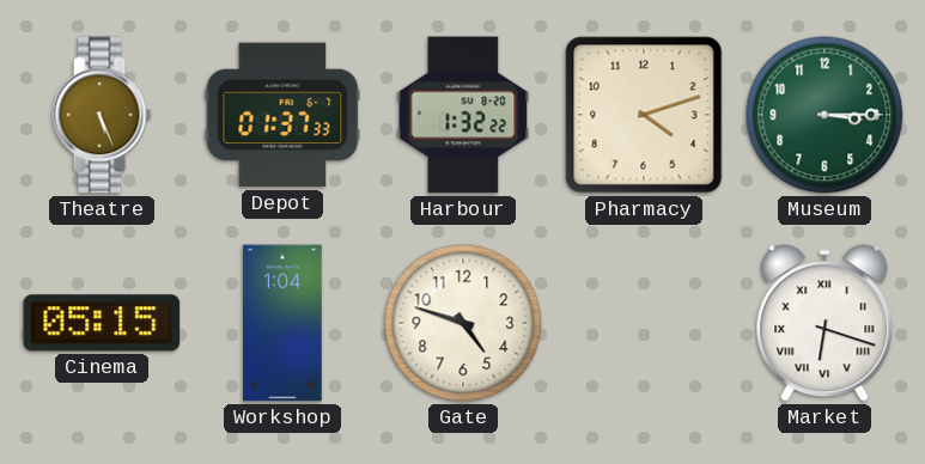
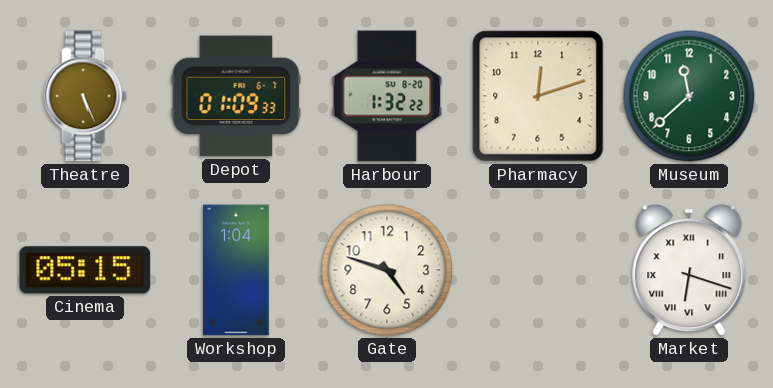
Depot: 01:37 -> 01:09
Pharmacy: 4:12 -> 12:12
Museum: 3:15 -> 11:38
